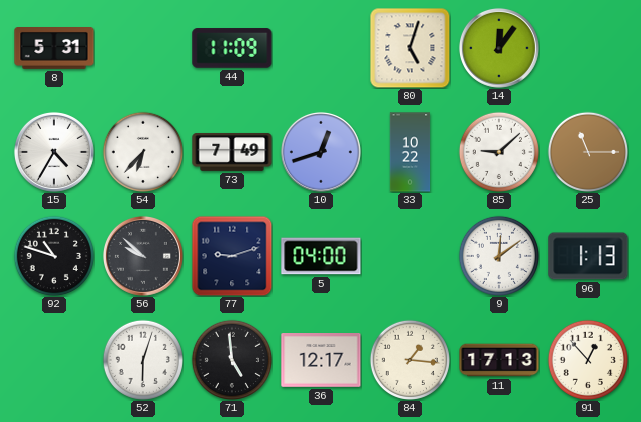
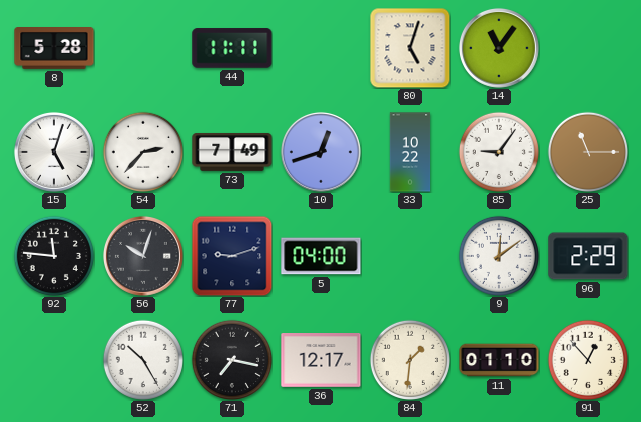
8: 5:31 -> 5:28
44: 11:09 -> 11:11
14: 12:06 -> 11:06
15: 4:35 -> 5:03
54: 6:37 -> 2:37
85: 9:08 -> 9:06
92: 10:48 -> 11:46
56: 9:52 -> 10:03
96: 1:13 -> 2:29
52: 6:03 -> 10:25
71: 4:59 -> 7:17
84: 1:16 -> 1:31
11: 17:13 -> 01:10
